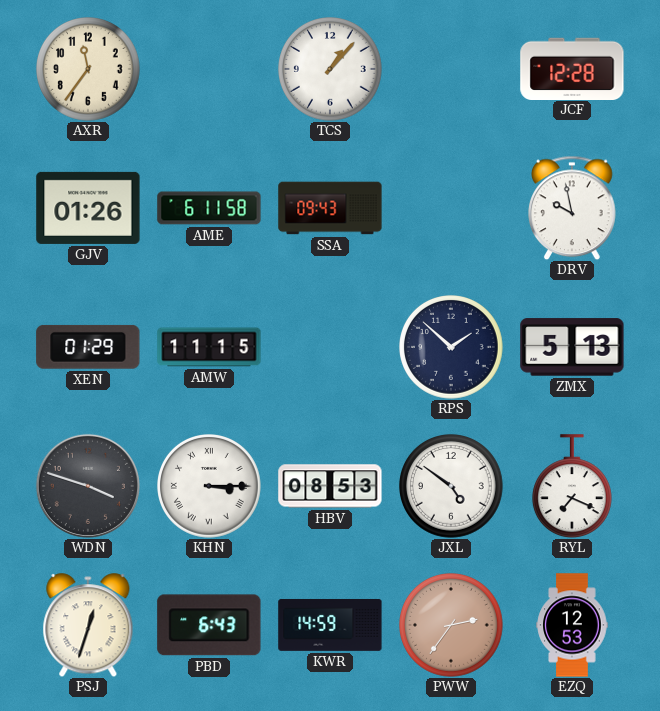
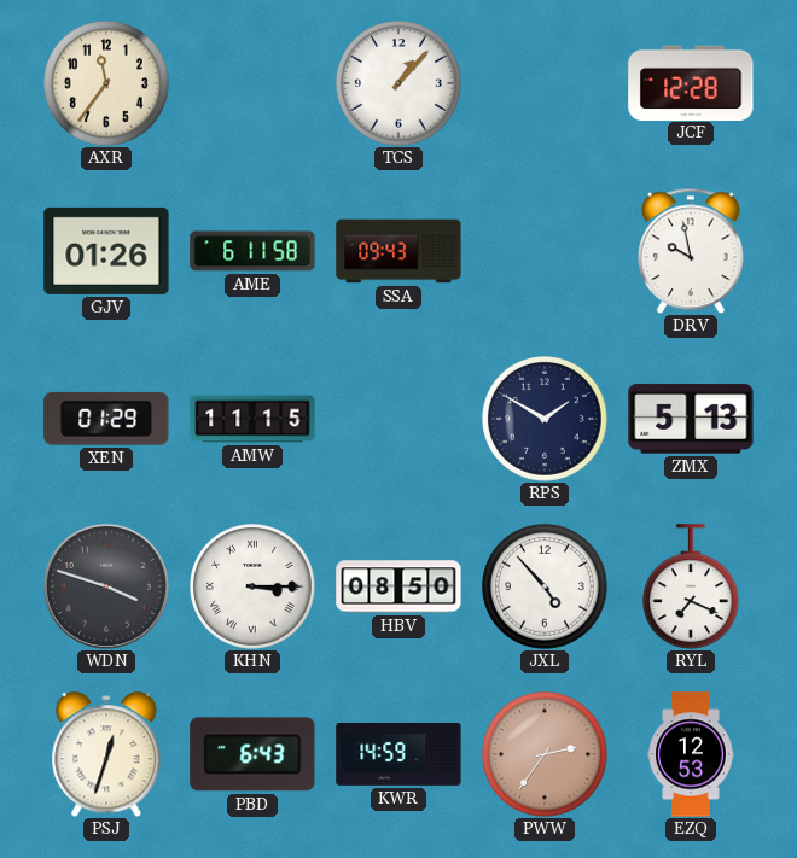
RPS: 1:52 -> 1:50
HBV: 08:53 -> 08:50
JXL: 4:51 -> 4:53
